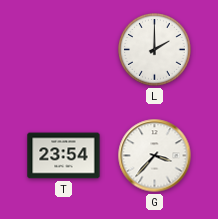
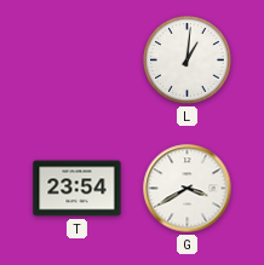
L: 2:00 -> 1:01
G: 3:37 -> 3:40
